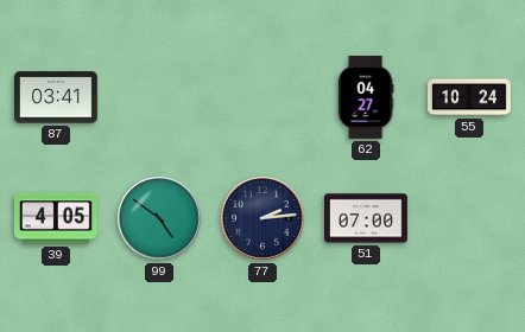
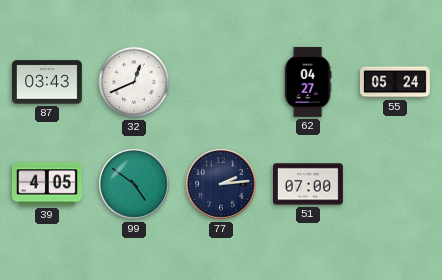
87: 03:41 -> 03:43
32: none -> 12:41
55: 10:24 -> 05:24
